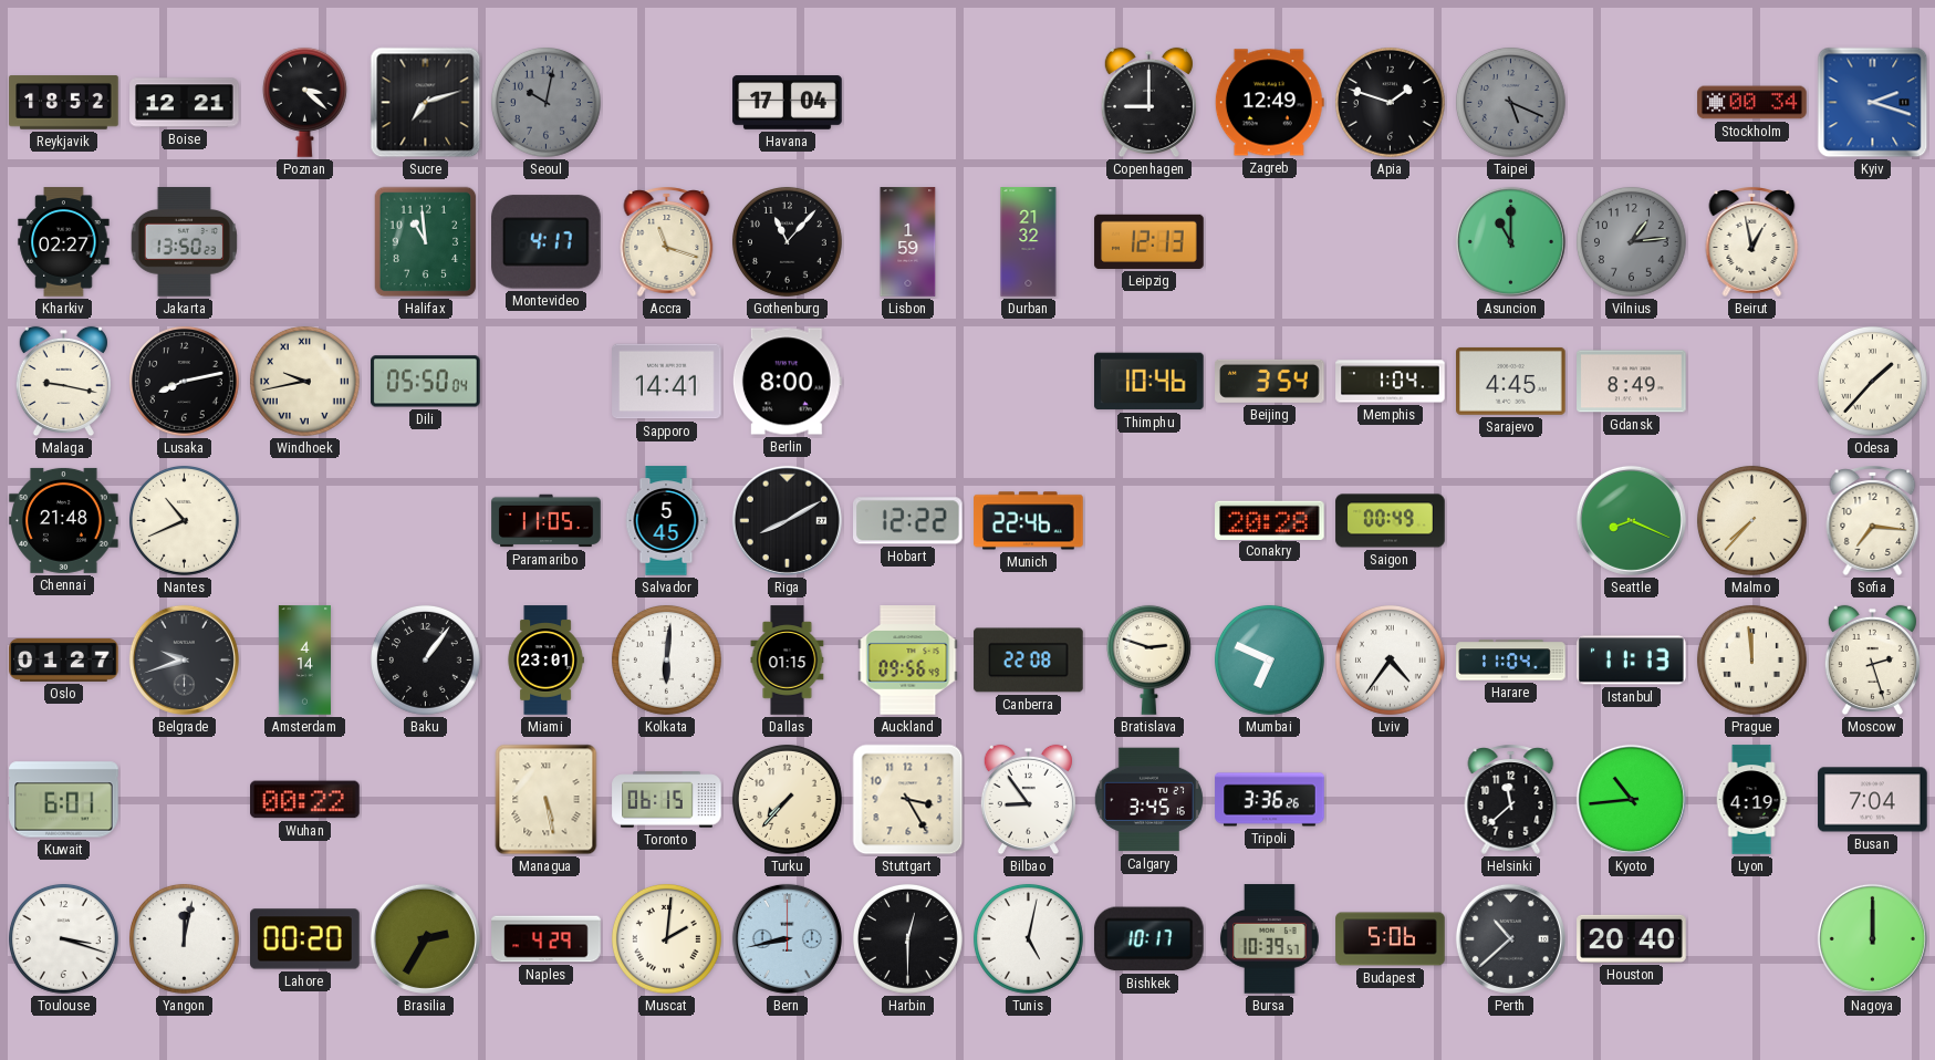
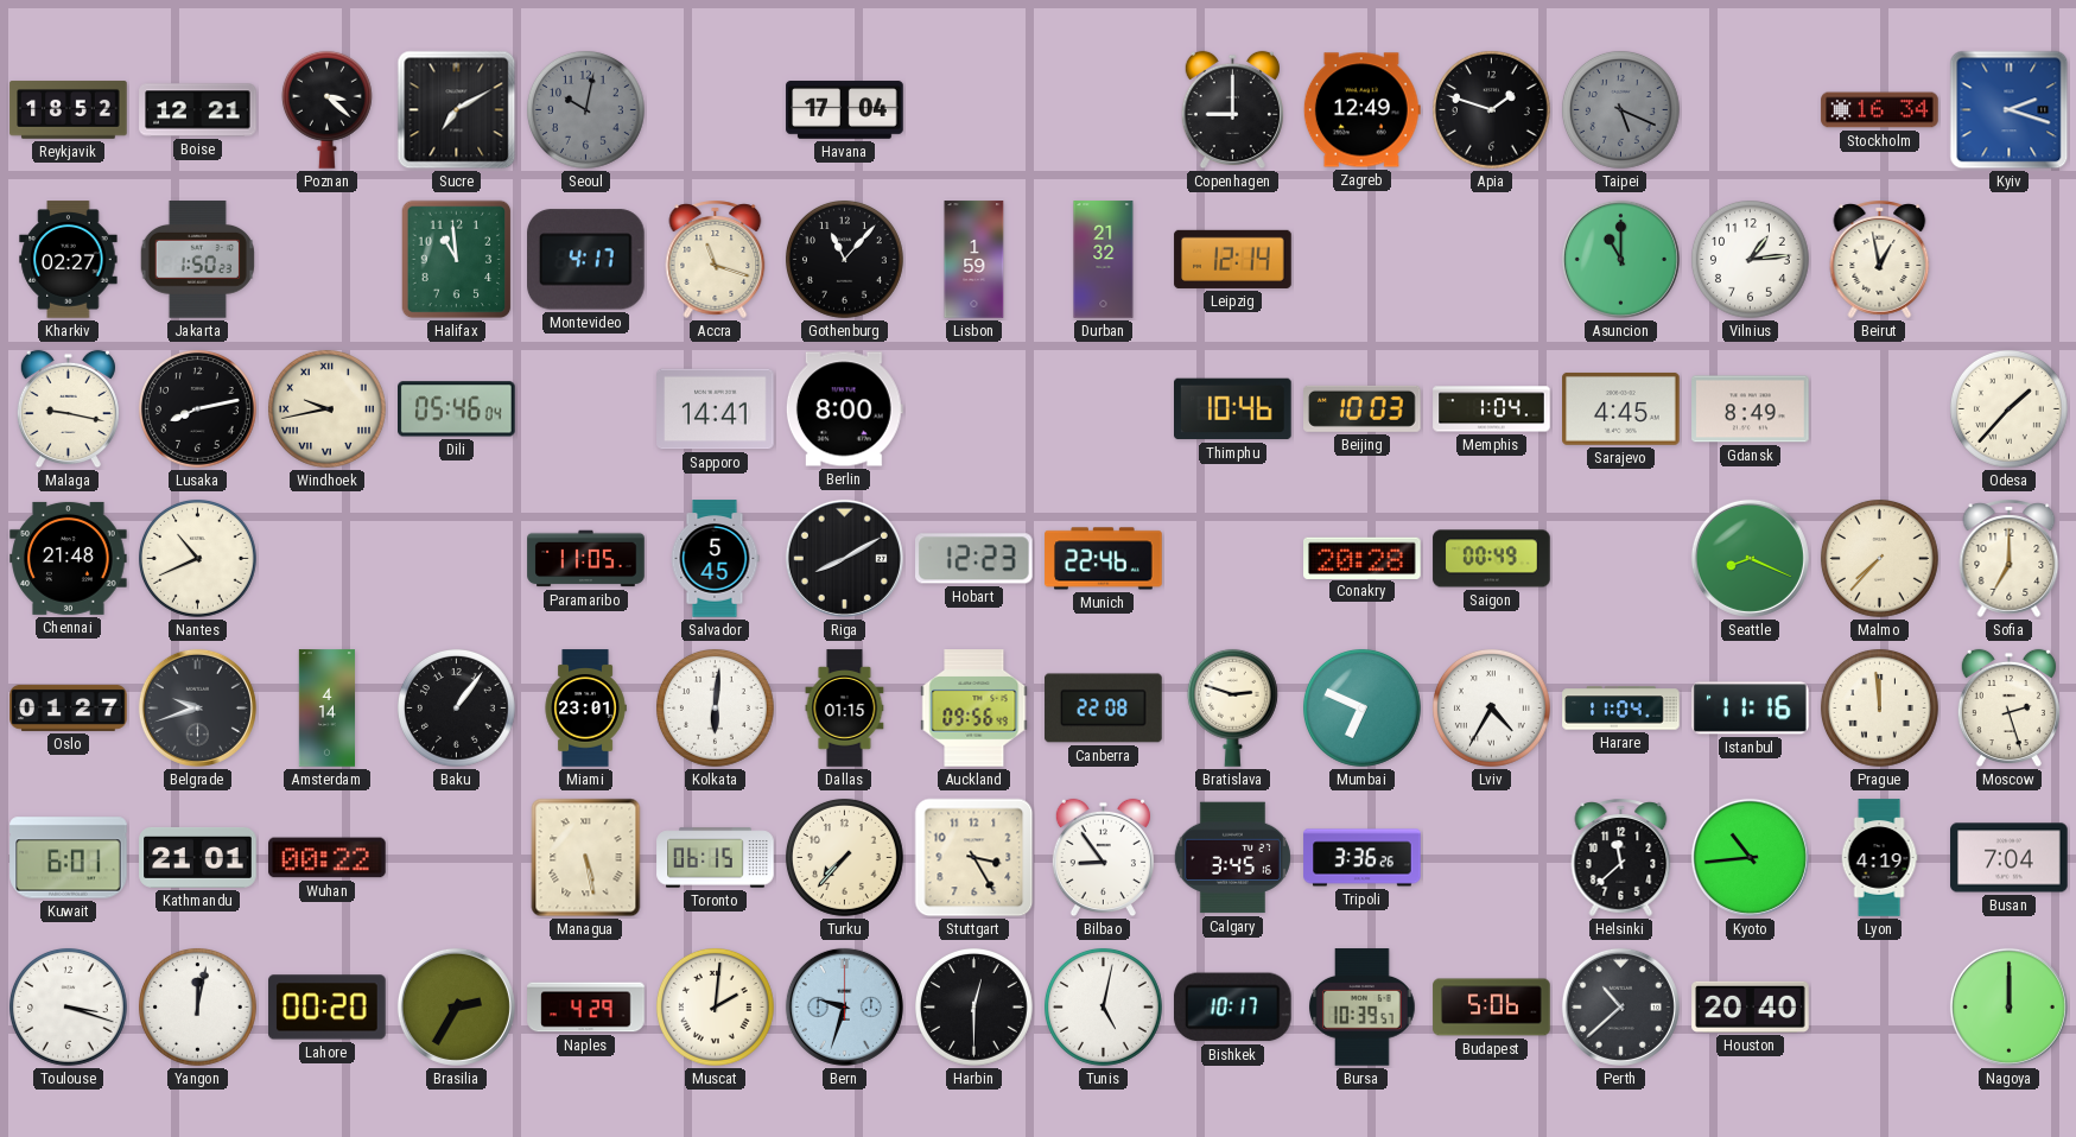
Sucre: 7:12 -> 7:10
Stockholm: 00:34 -> 16:34
Jakarta: 13:50 -> 1:50
Leipzig: 12:13 -> 12:14
Vilnius dial: grey -> white
Dili: 05:50 -> 05:46
Beijing: 3:54 -> 10:03
Hobart: 12:22 -> 12:23
Sofia: 7:16 -> 7:00
Lviv: 4:36 -> 4:35
Istanbul: 11:13 -> 11:16
Kathmandu: none -> 21:01
Bern: 8:43 -> 9:33
